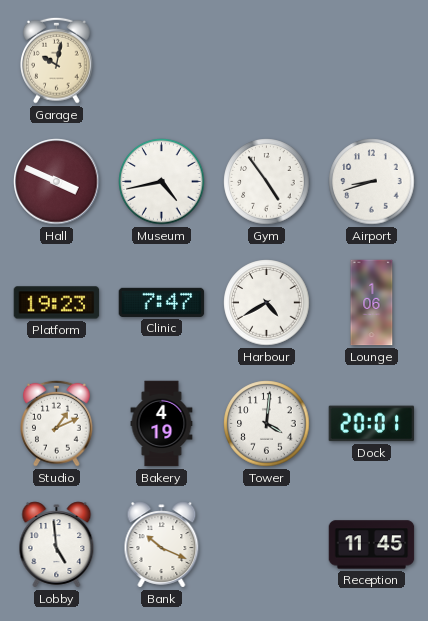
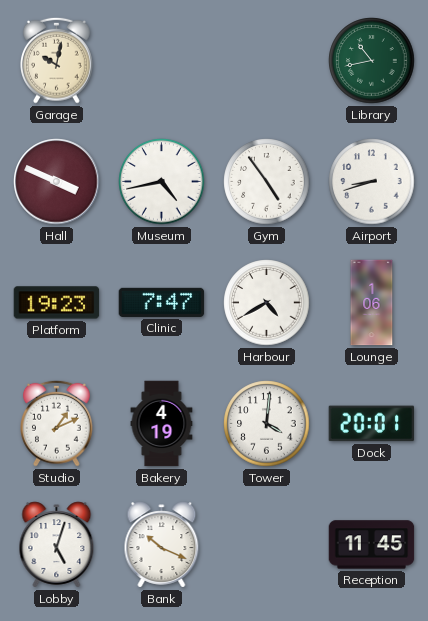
Library: none -> 10:43
Lobby: 4:59 -> 5:03
